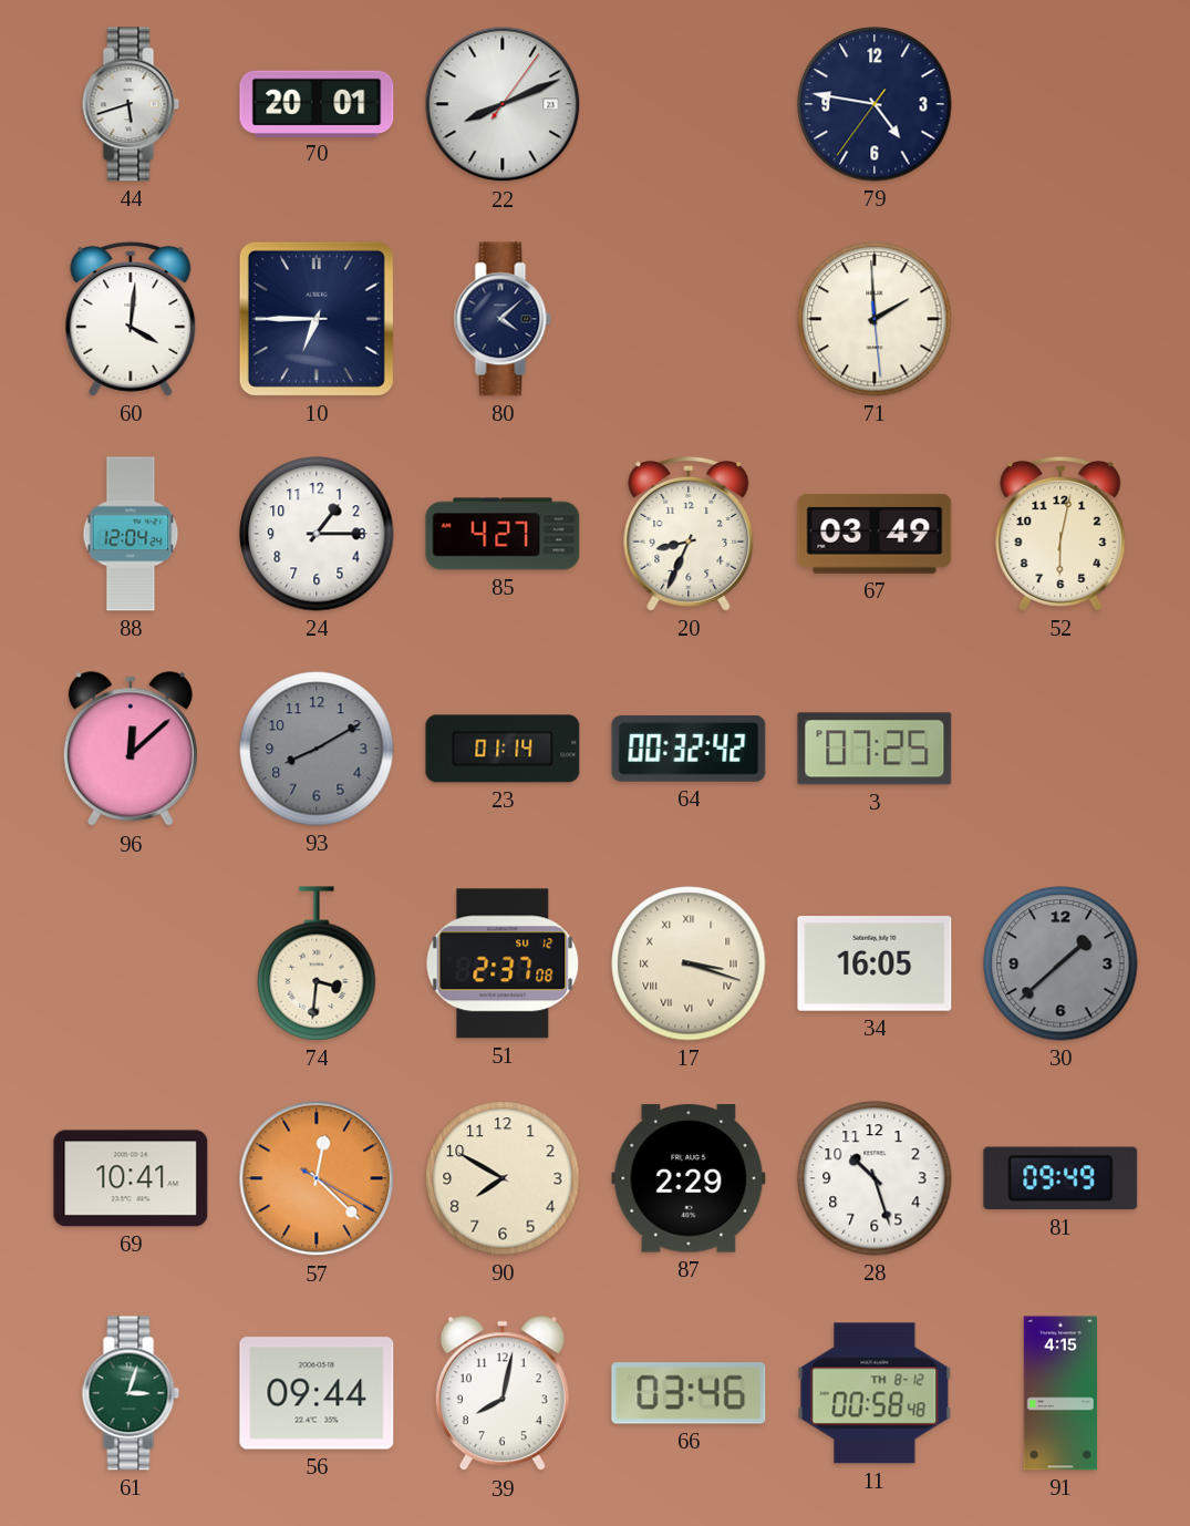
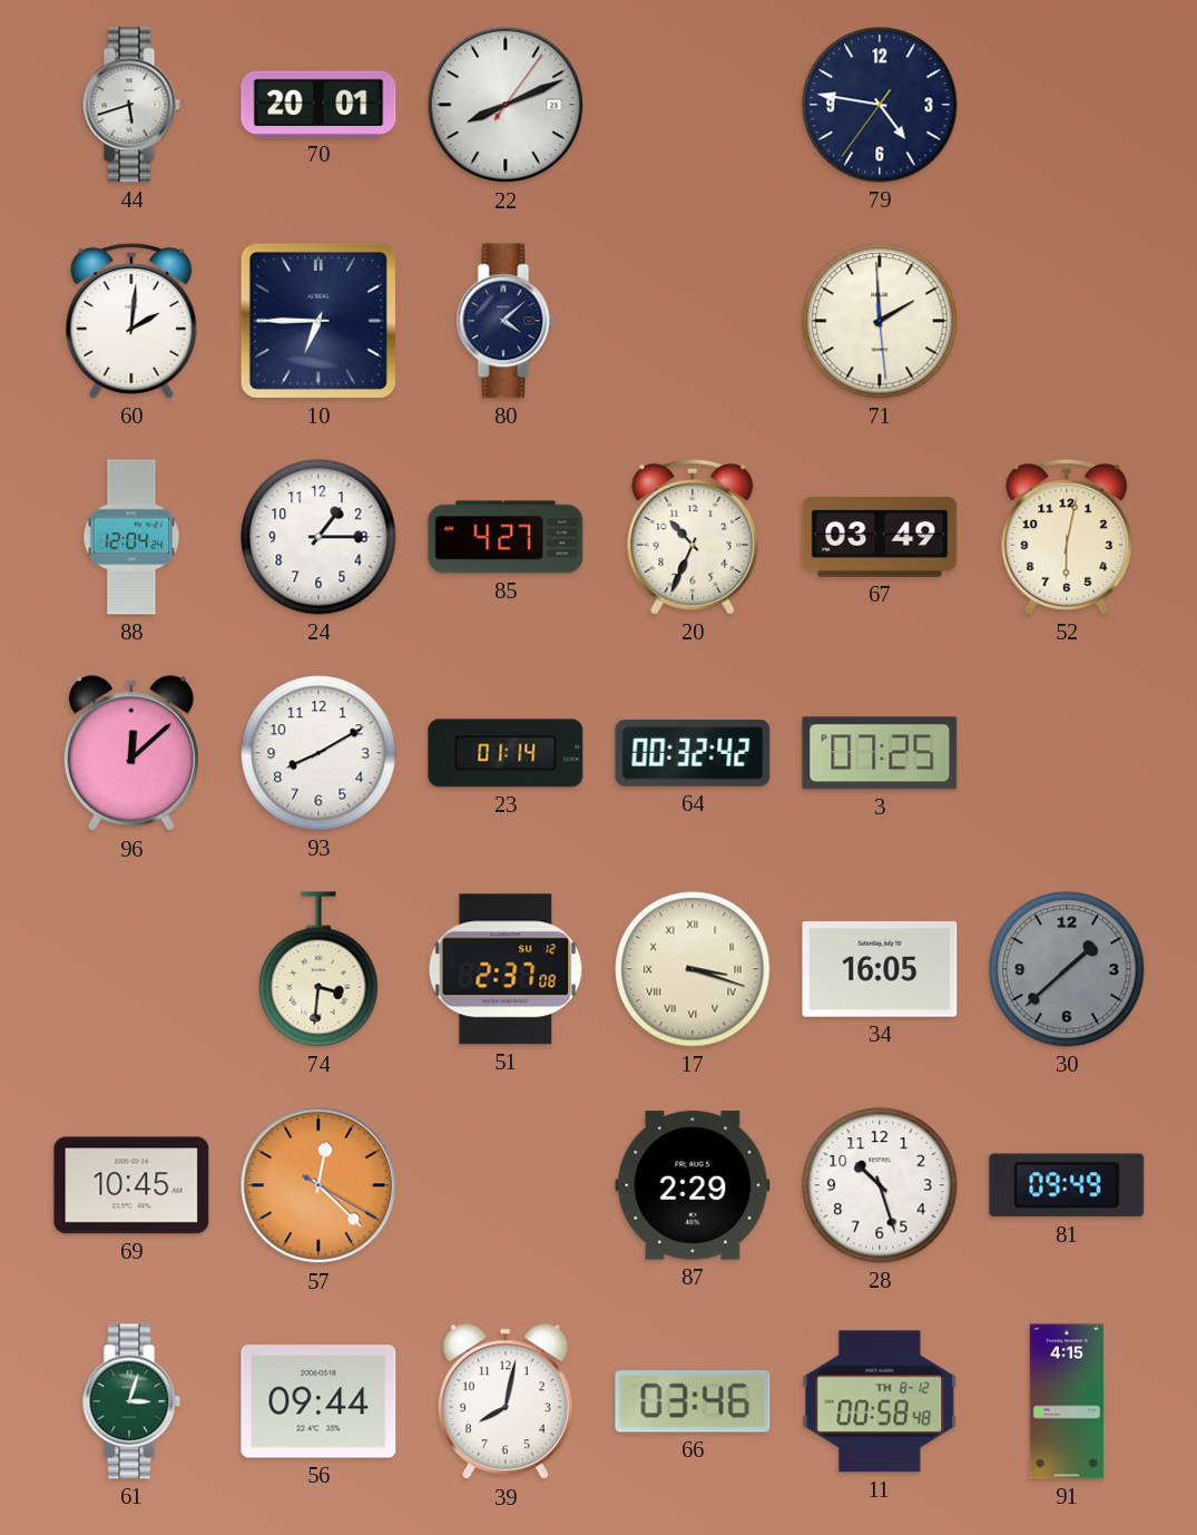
60: 4:01 -> 2:01
20: 8:34 -> 10:34
93 dial: grey -> white
69: 10:41 -> 10:45
90: 7:50 -> none
